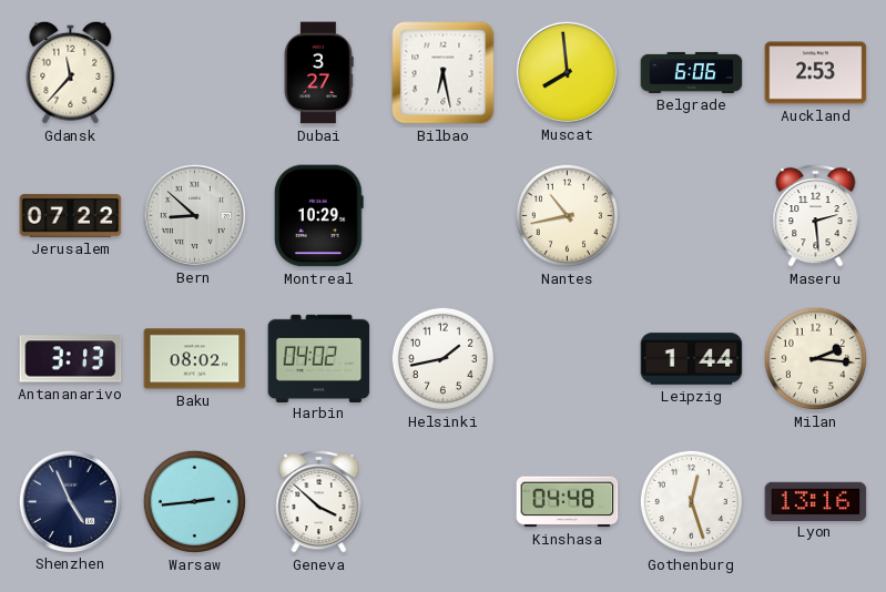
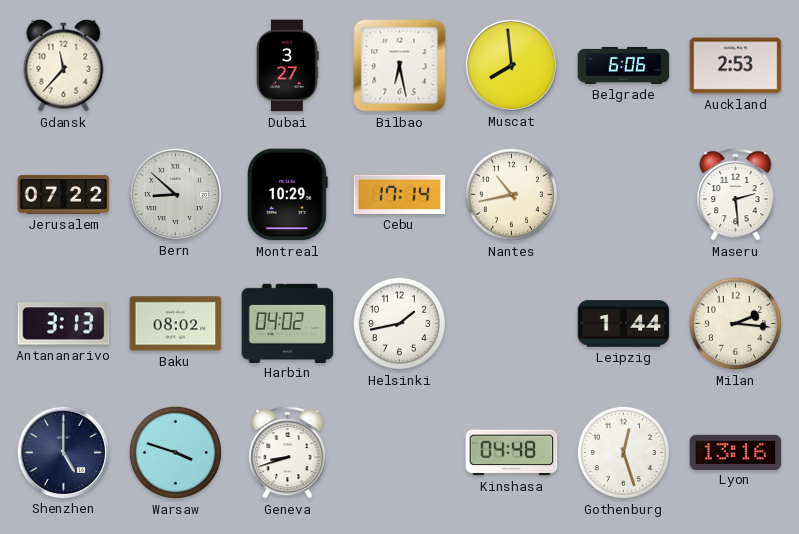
Cebu: none -> 17:14
Shenzhen: 4:56 -> 5:00
Warsaw: 2:44 -> 3:48
Geneva: 3:52 -> 8:42
